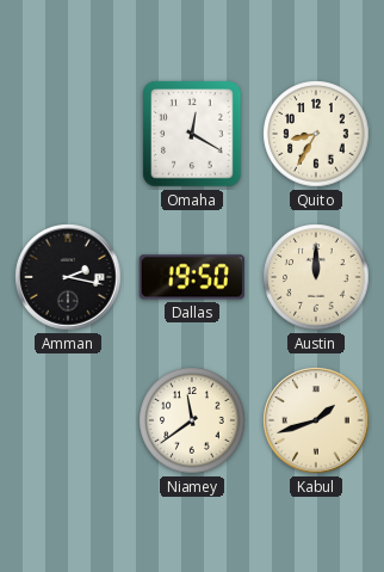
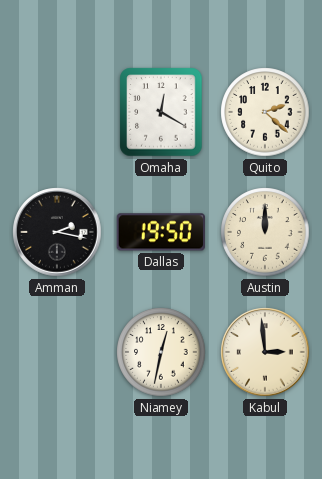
Quito: 8:35 -> 2:22
Niamey: 11:39 -> 12:32
Kabul: 1:42 -> 2:59
